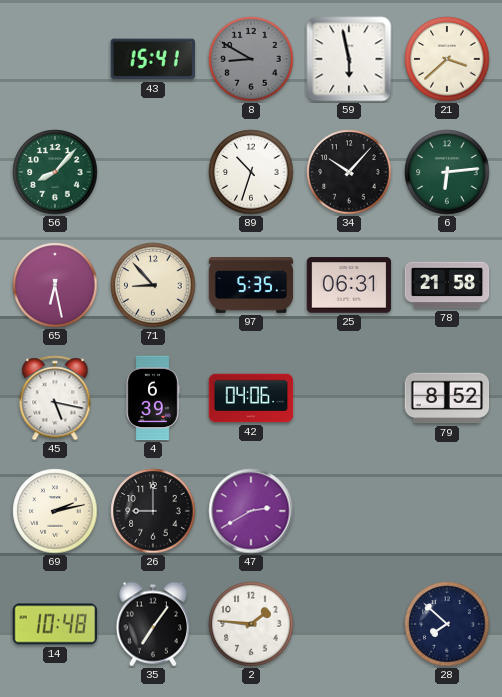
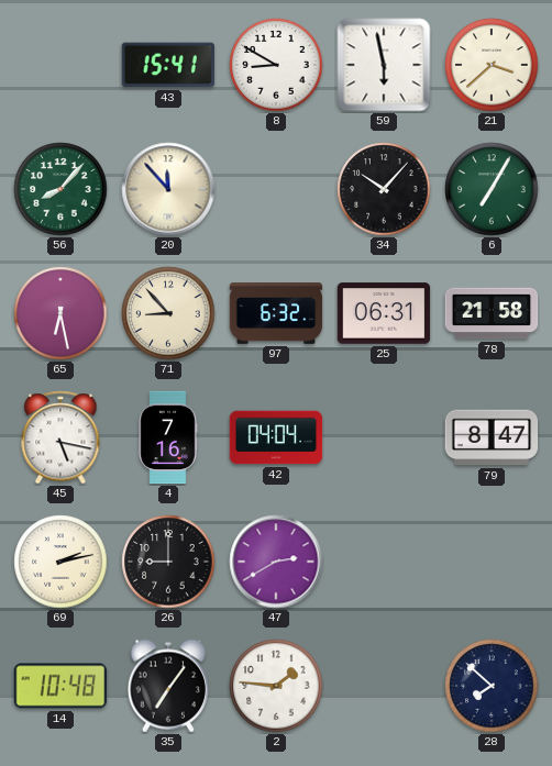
8 dial: grey -> white
20: none -> 11:53
89: 10:33 -> none
6: 6:14 -> 7:05
97: 5:35 -> 6:32
4: 6:39 -> 7:16
42: 04:06 -> 04:04
79: 8:52 -> 8:47
